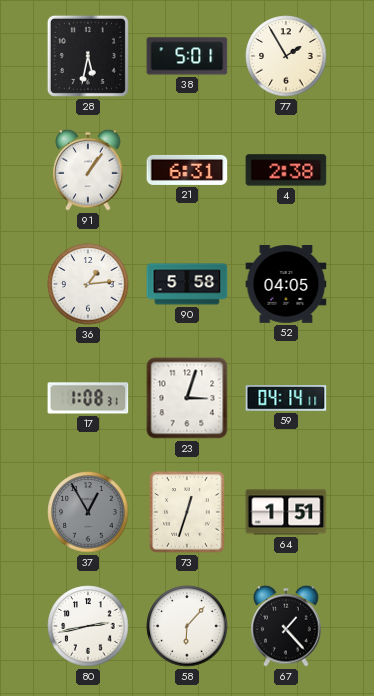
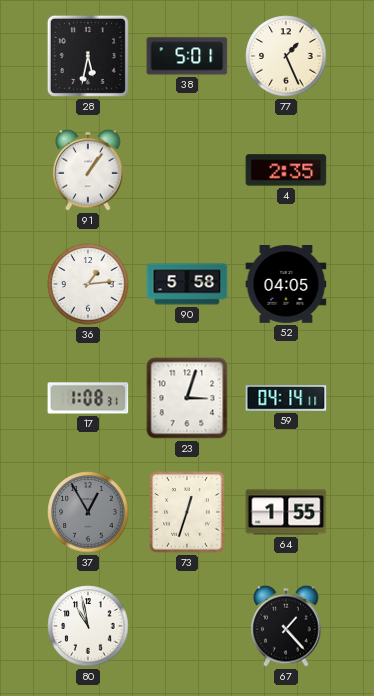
77: 1:55 -> 1:26
21: 6:31 -> none
4: 2:38 -> 2:35
64: 1:51 -> 1:55
80: 2:43 -> 10:58
58: 6:07 -> none
